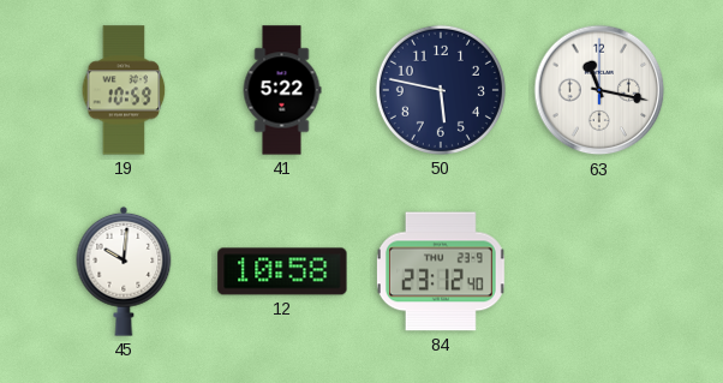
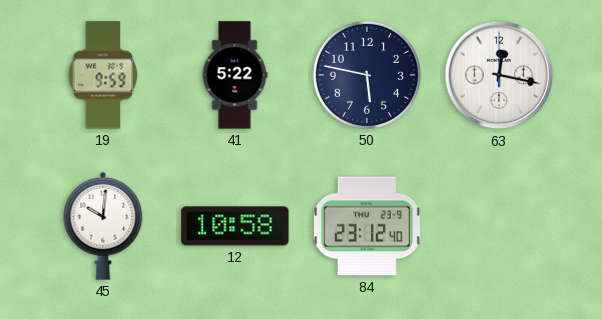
19: 10:59 -> 9:59
63: 11:17 -> 12:17
